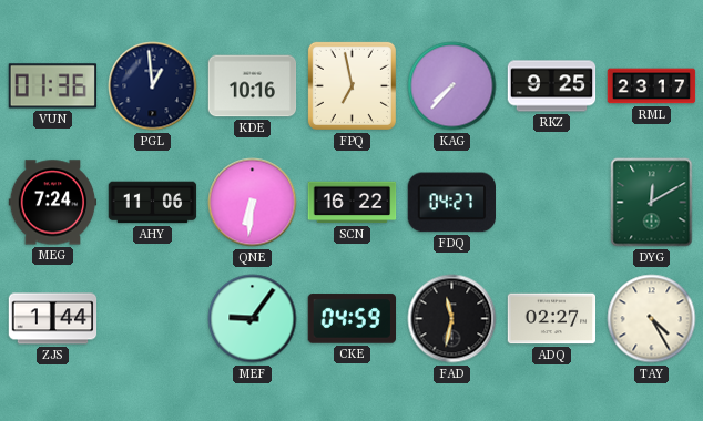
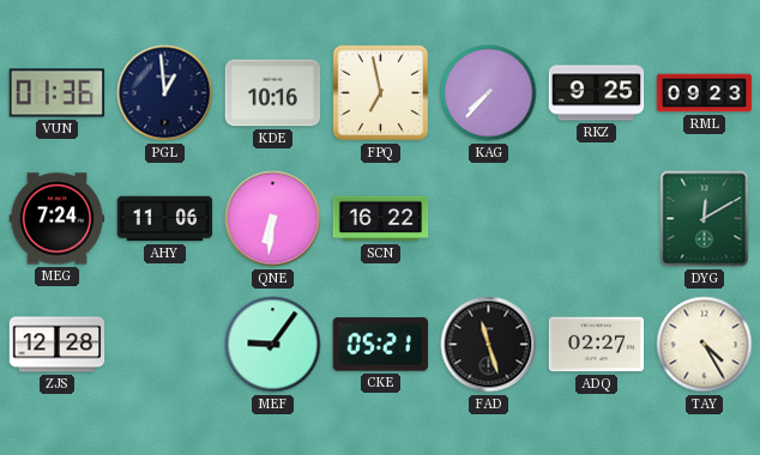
RML: 23:17 -> 09:23
FDQ: 04:27 -> none
ZJS: 1:44 -> 12:28
CKE: 04:59 -> 05:21
FAD: 11:32 -> 11:27
